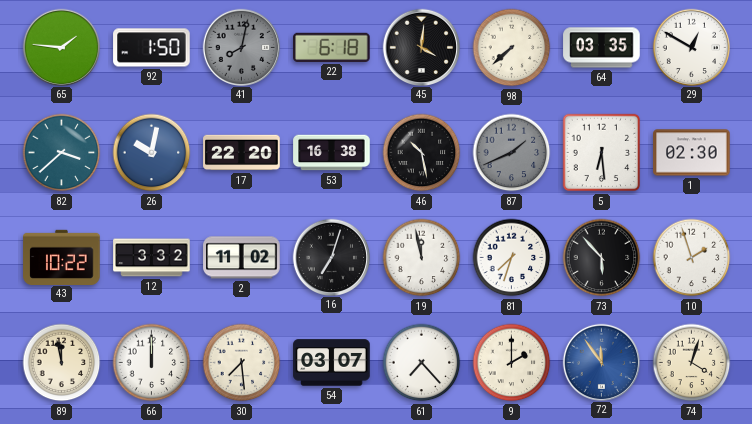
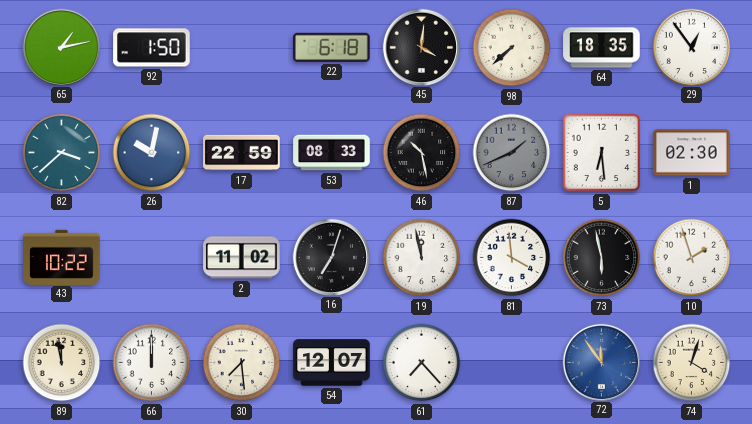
65: 1:46 -> 1:13
41: 8:02 -> none
64: 03:35 -> 18:35
29: 12:50 -> 12:54
17: 22:20 -> 22:59
53: 16:38 -> 08:33
12: 3:32 -> none
81: 7:33 -> 3:59
73: 5:53 -> 5:58
54: 03:07 -> 12:07
9: 2:00 -> none
